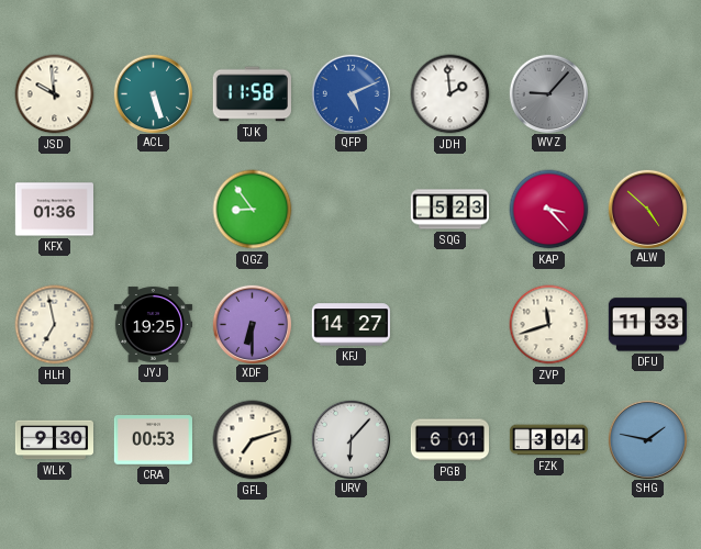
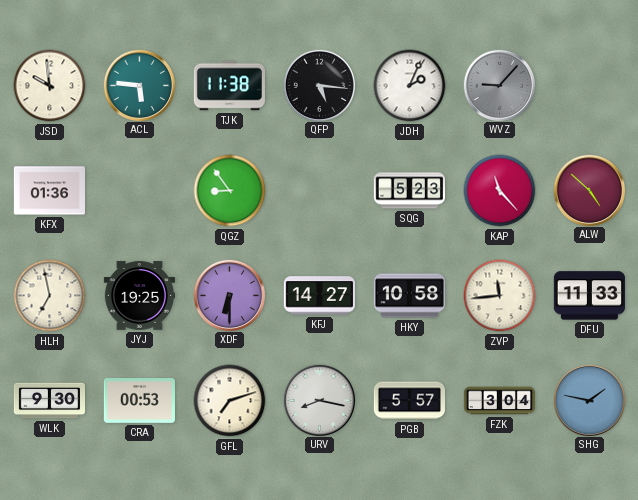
ACL: 5:27 -> 5:46
TJK: 11:58 -> 11:38
QFP: 5:11 -> 5:16
QFP dial: blue -> black
JDH: 1:59 -> 2:04
KAP: 3:23 -> 11:23
HKY: none -> 10:58
ZVP: 11:42 -> 11:44
URV: 6:07 -> 8:17
PGB: 6:01 -> 5:57
